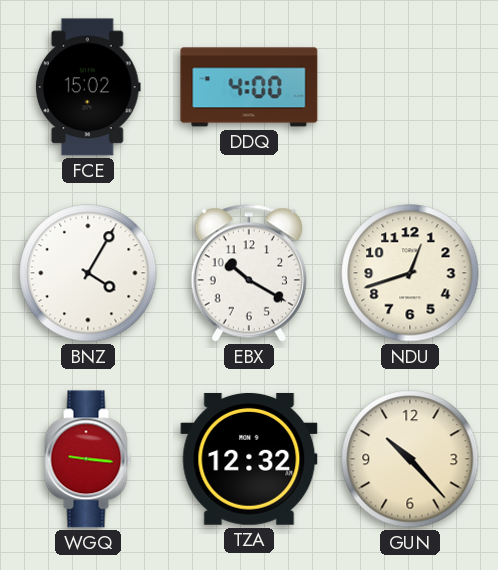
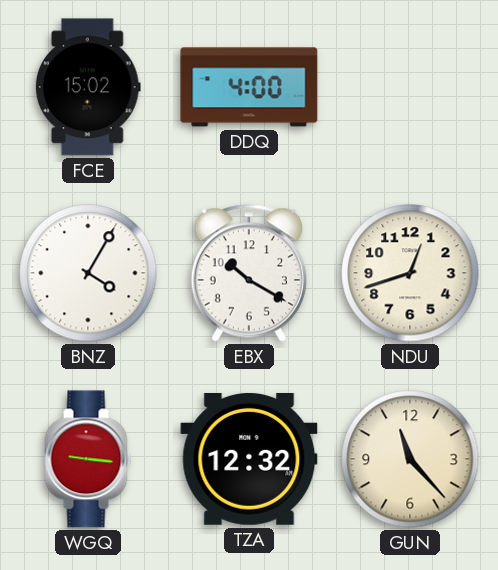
GUN: 10:23 -> 11:23
